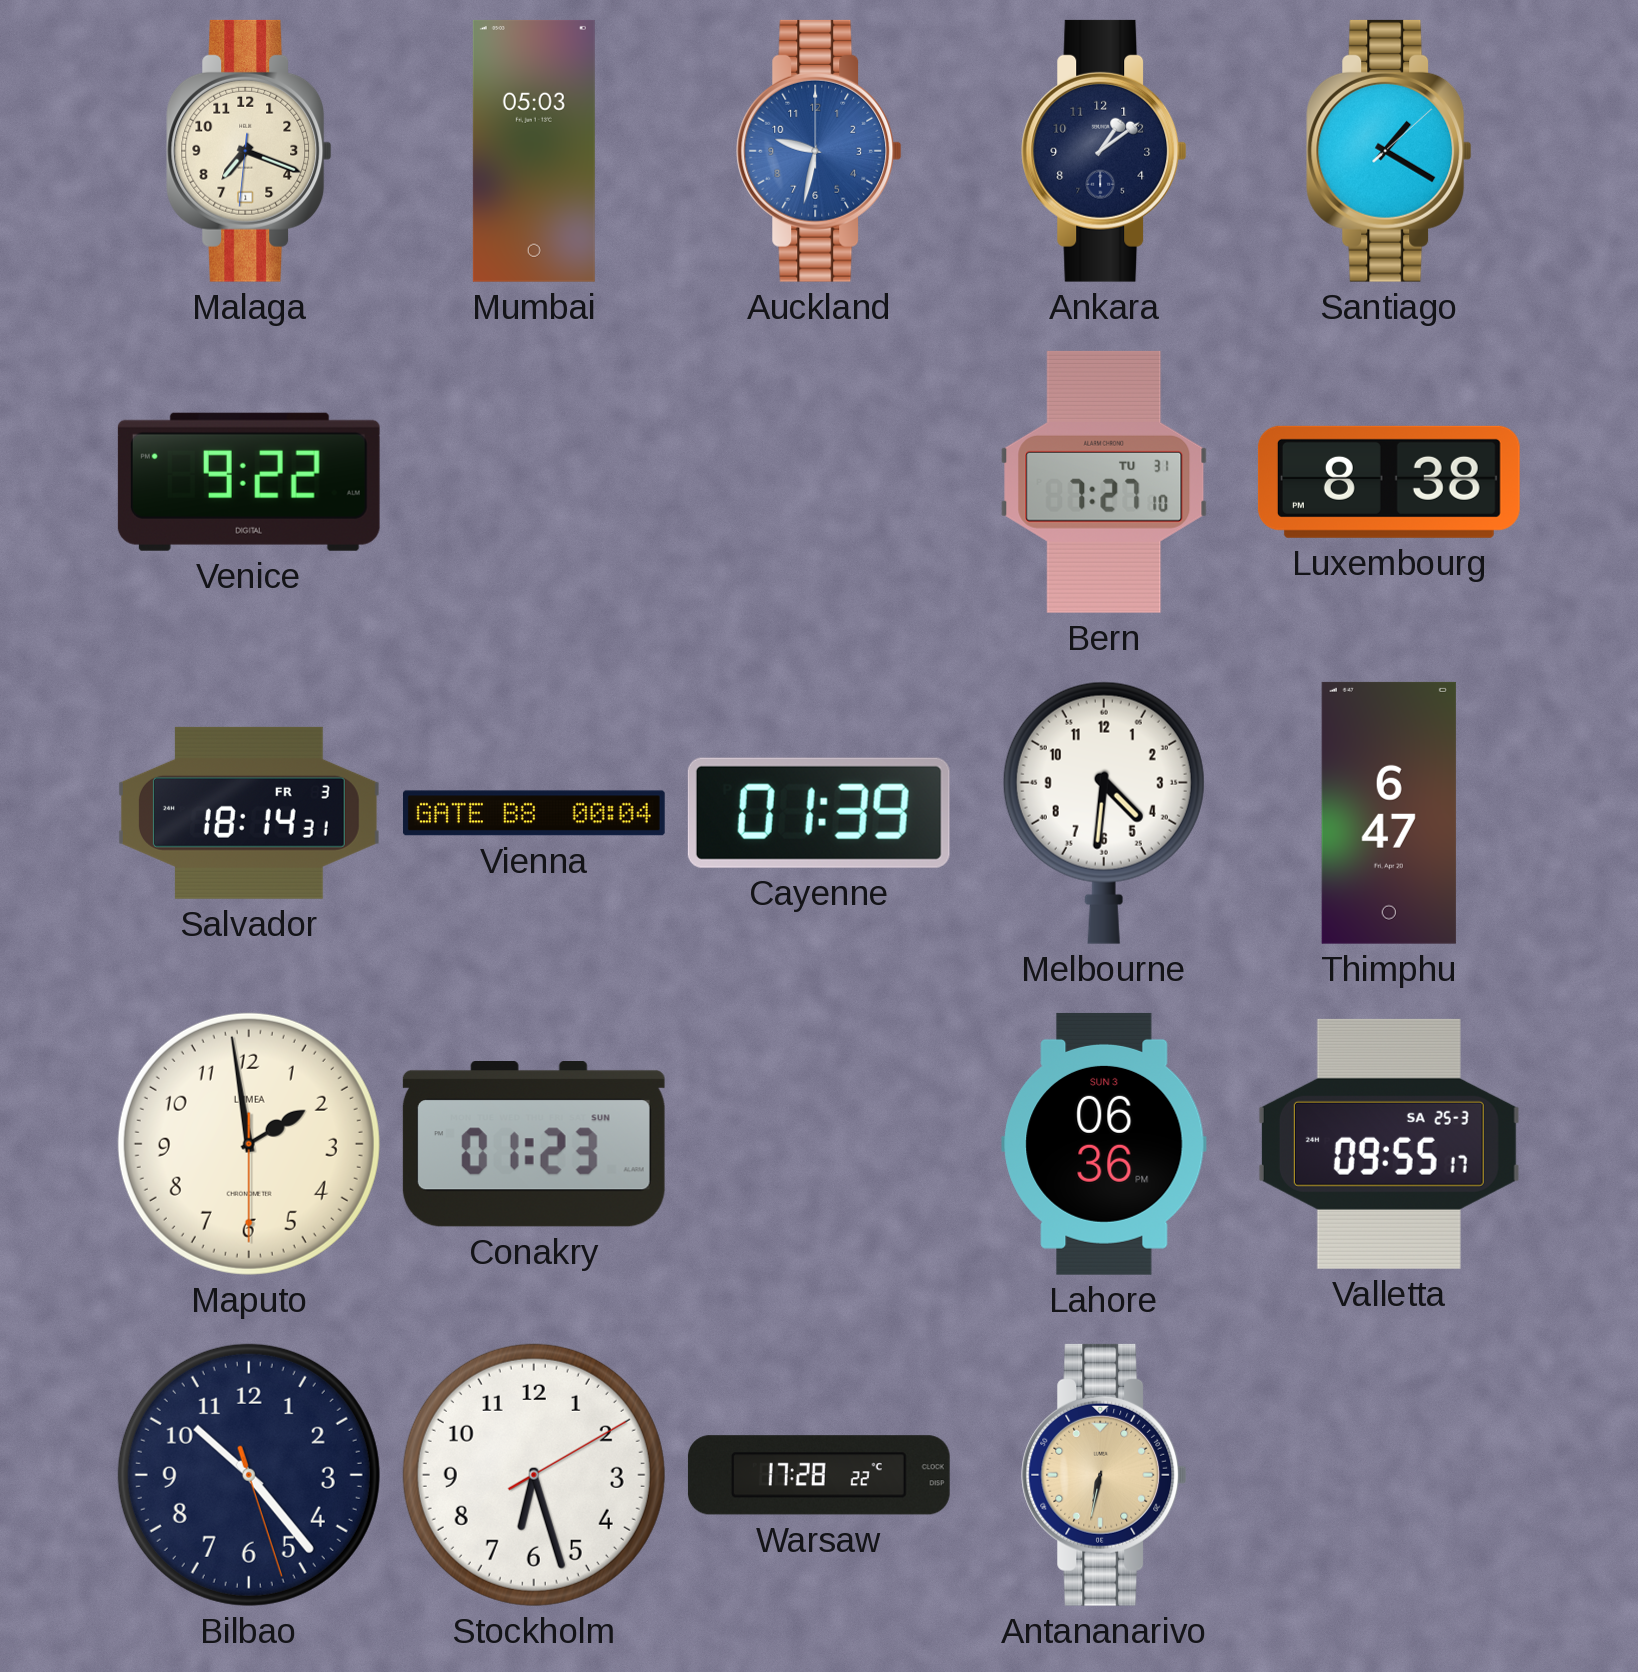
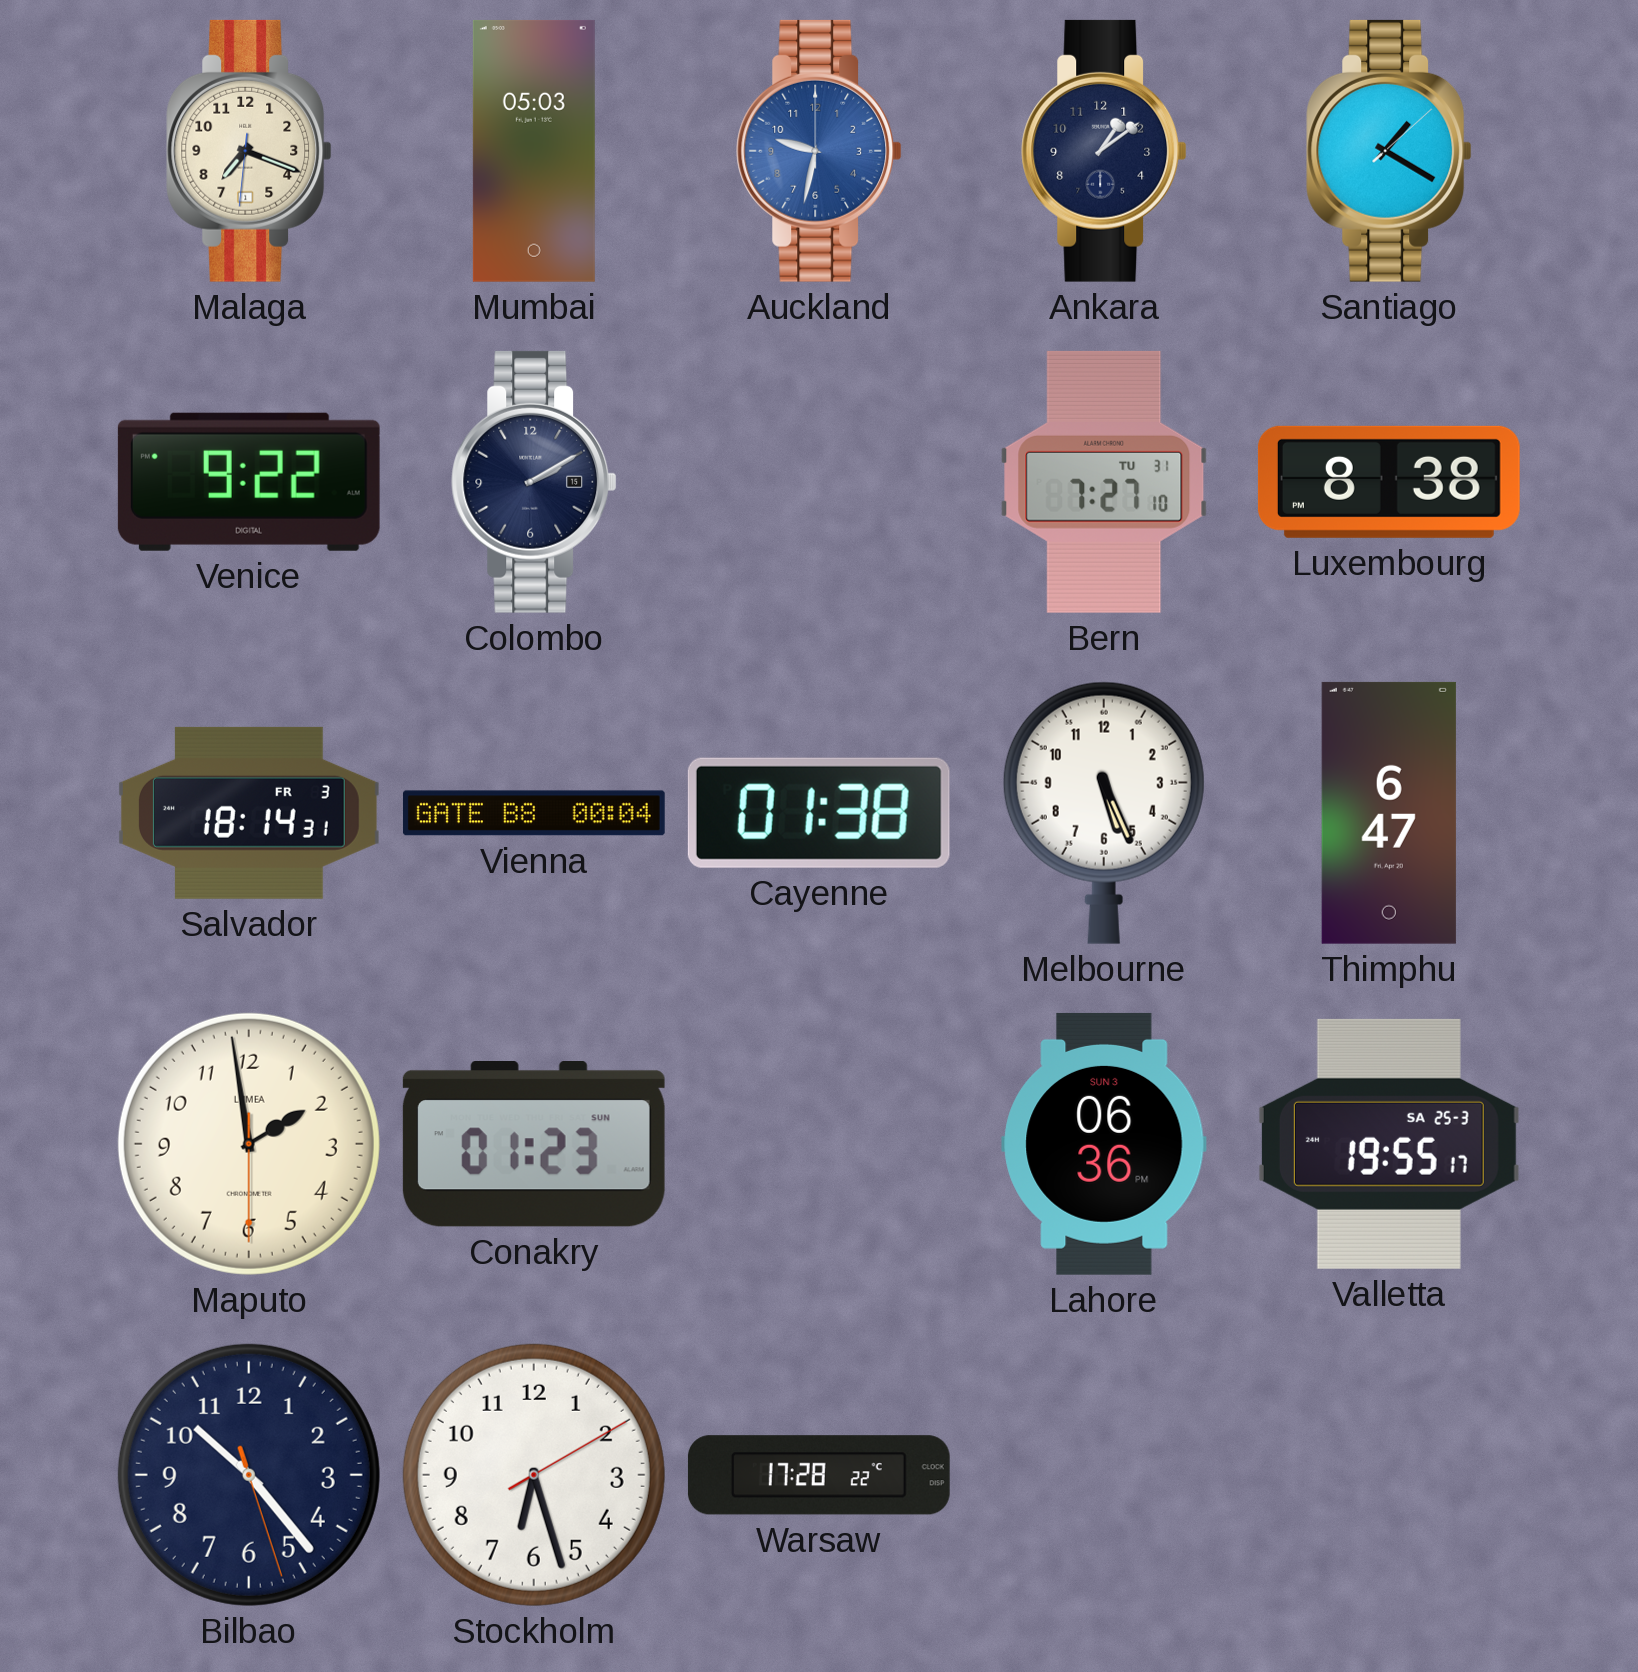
Colombo: none -> 2:10
Cayenne: 01:39 -> 01:38
Melbourne: 4:31 -> 5:26
Valletta: 09:55 -> 19:55
Antananarivo: 6:32 -> none
